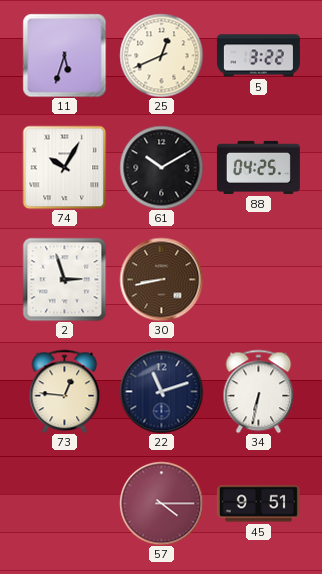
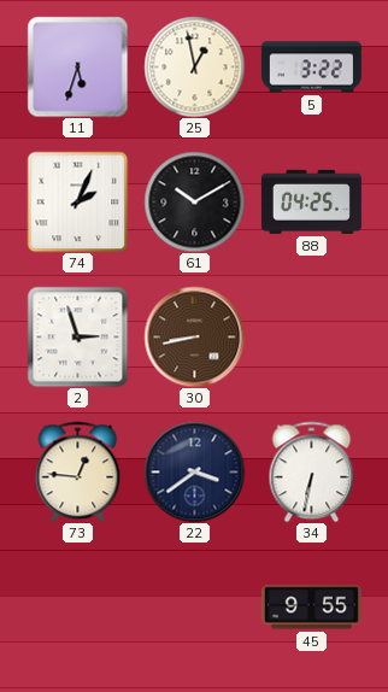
25: 12:41 -> 12:58
74: 10:05 -> 2:04
22: 11:12 -> 3:39
57: 4:15 -> none
45: 9:51 -> 9:55
